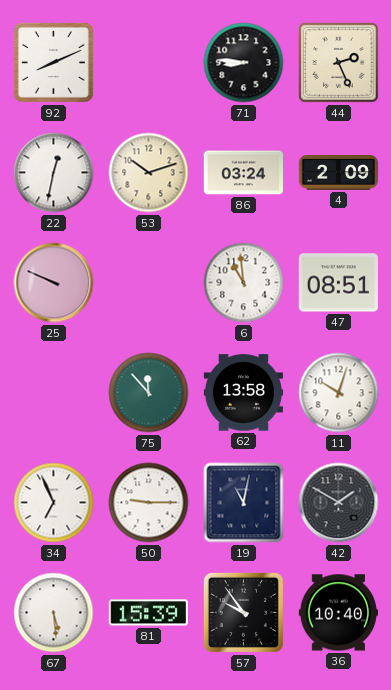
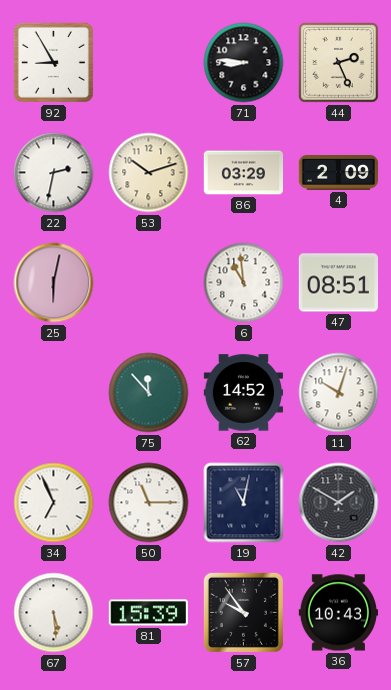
92: 8:11 -> 8:55
22: 12:32 -> 2:32
86: 03:24 -> 03:29
25: 9:49 -> 6:02
62: 13:58 -> 14:52
50: 9:15 -> 11:15
36: 10:40 -> 10:43
